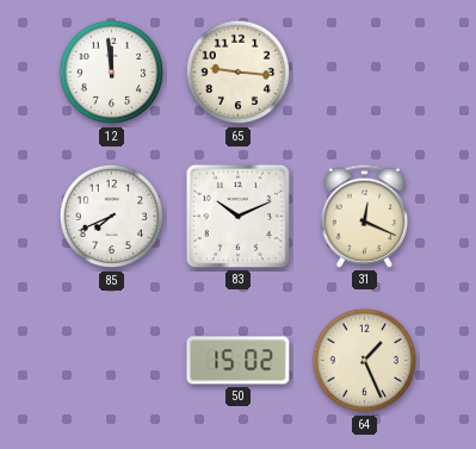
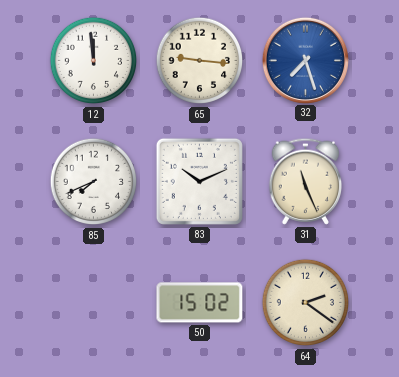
32: none -> 7:27
31: 12:19 -> 11:26
64: 1:26 -> 2:21
